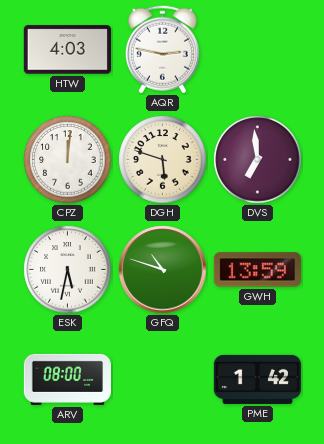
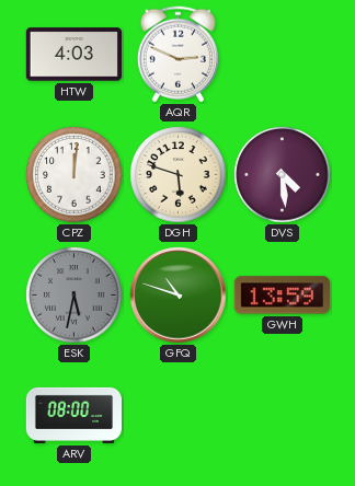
AQR: 2:47 -> 2:49
DVS: 6:59 -> 4:29
ESK dial: white -> grey
PME: 1:42 -> none
